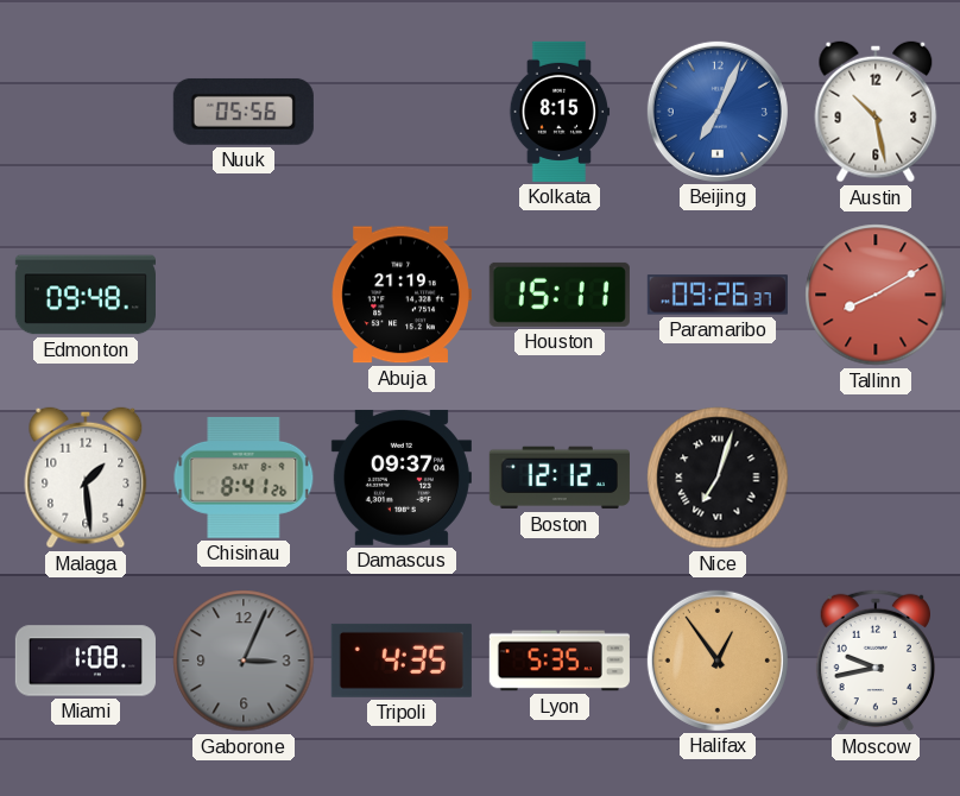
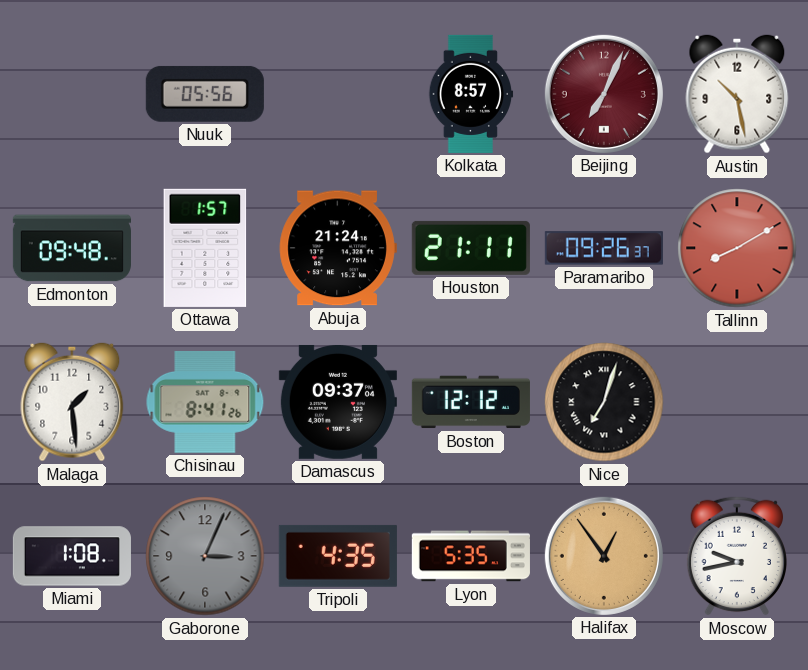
Kolkata: 8:15 -> 8:57
Beijing dial: blue -> burgundy
Ottawa: none -> 1:57
Abuja: 21:19 -> 21:24
Houston: 15:11 -> 21:11
